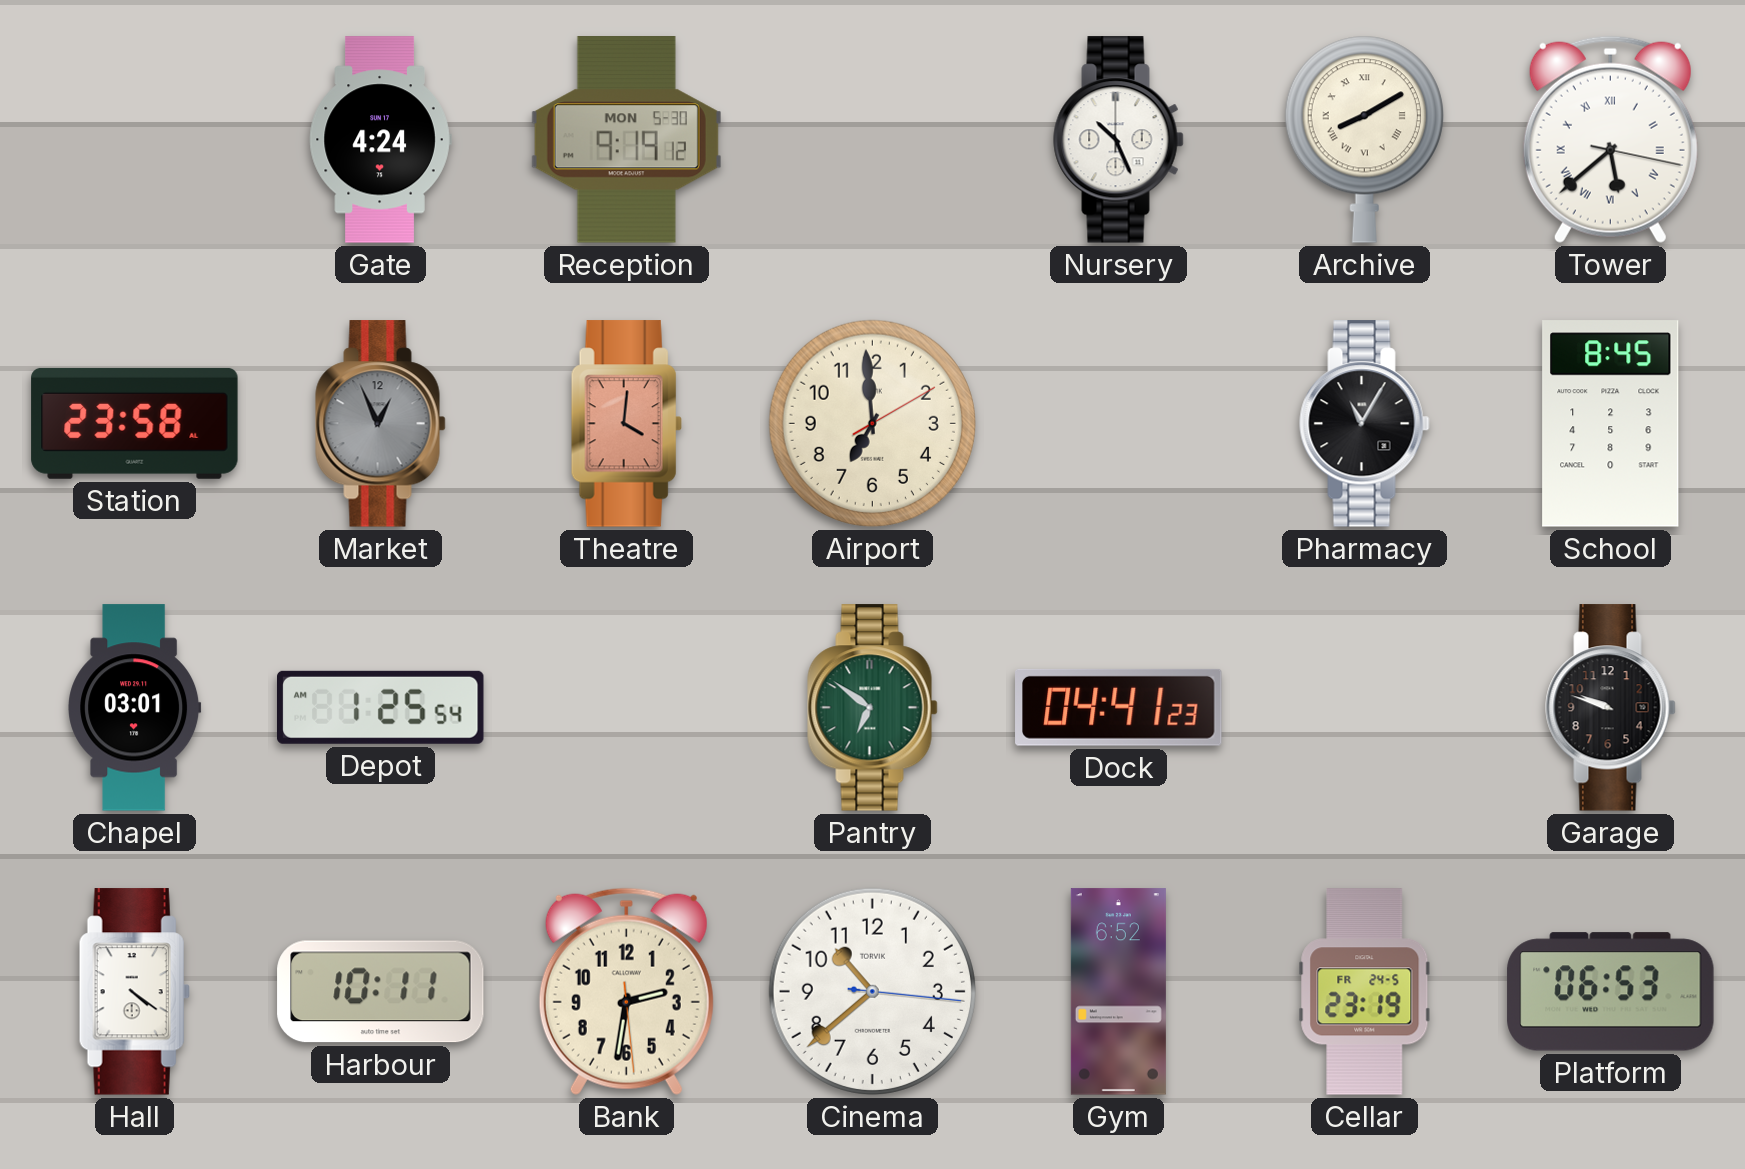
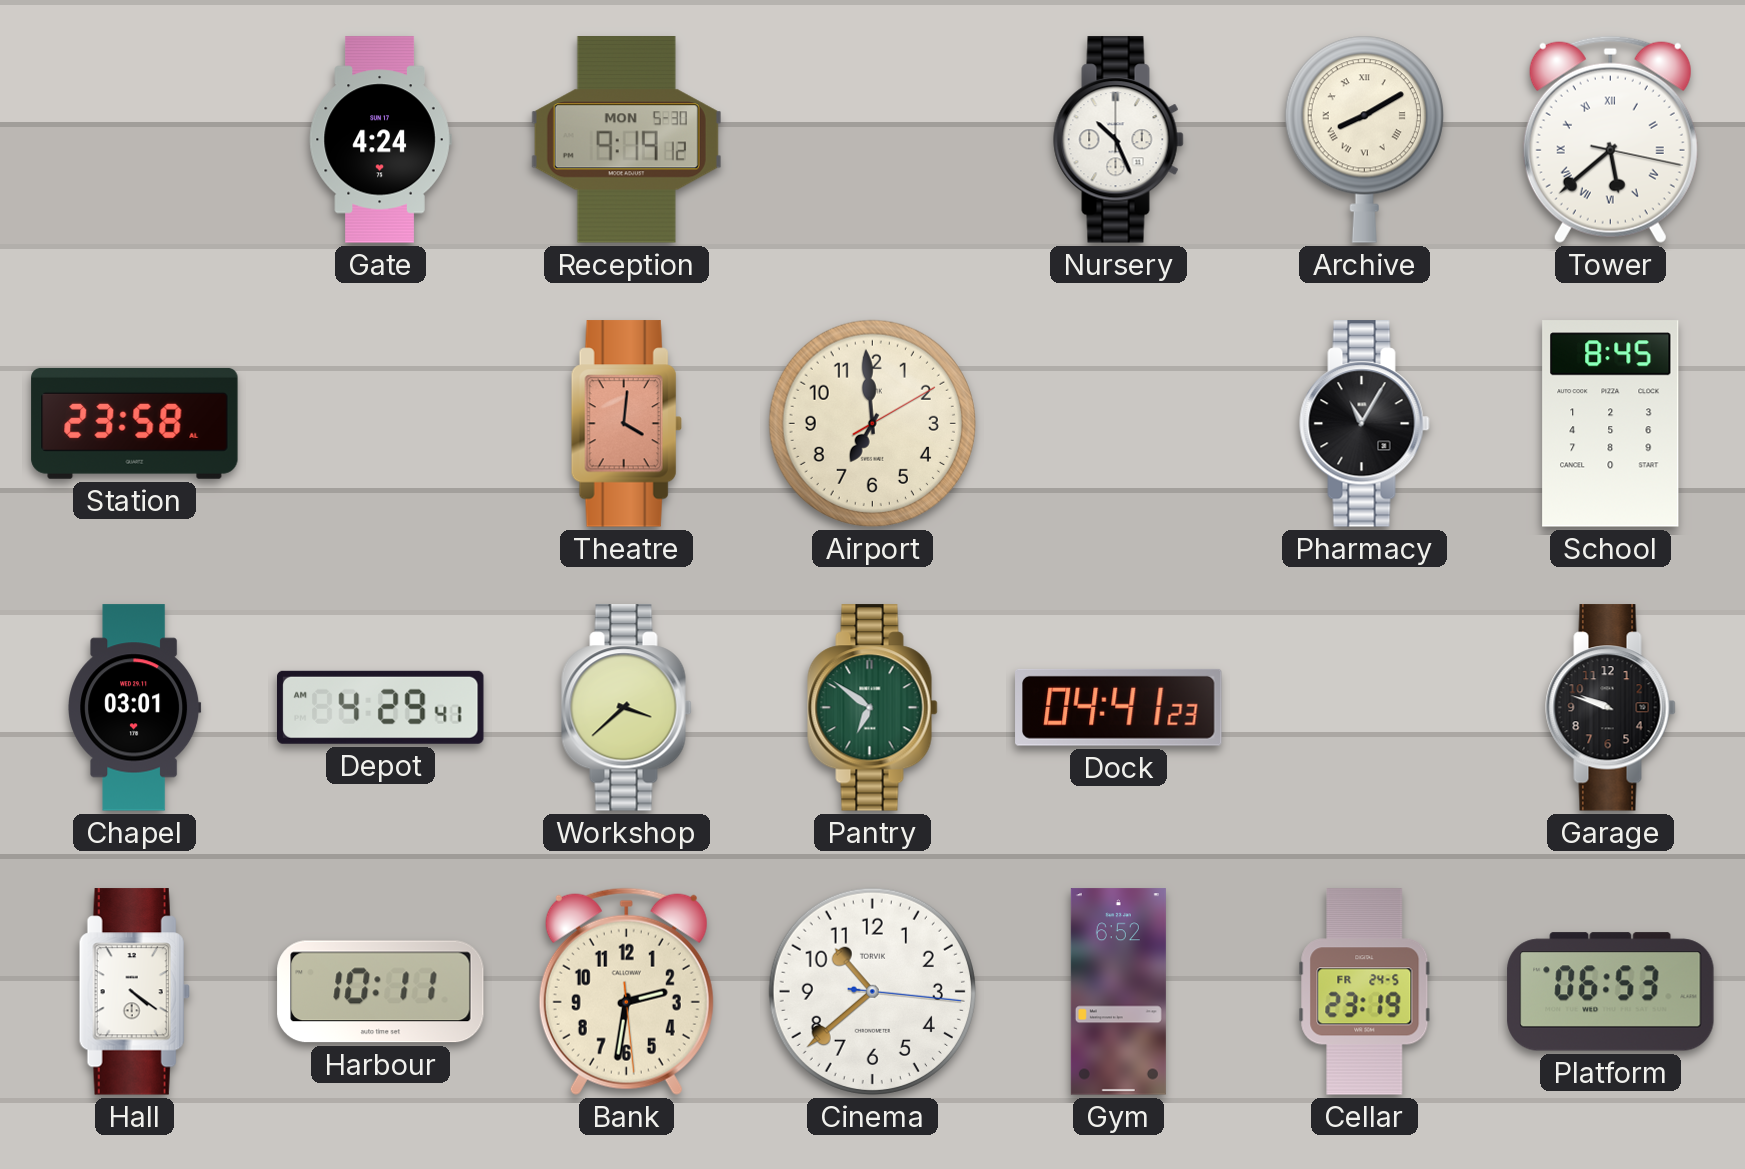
Market: 12:56 -> none
Depot: 1:25 -> 4:29
Workshop: none -> 3:38
